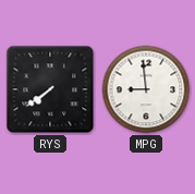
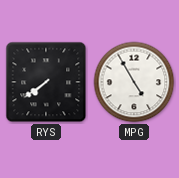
MPG: 8:59 -> 4:55
